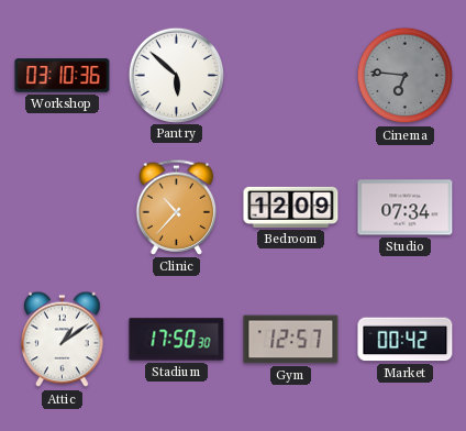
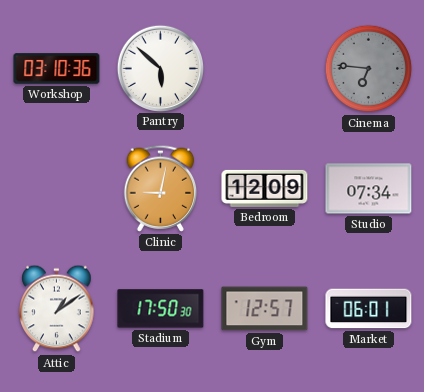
Clinic: 10:37 -> 9:02
Market: 00:42 -> 06:01
